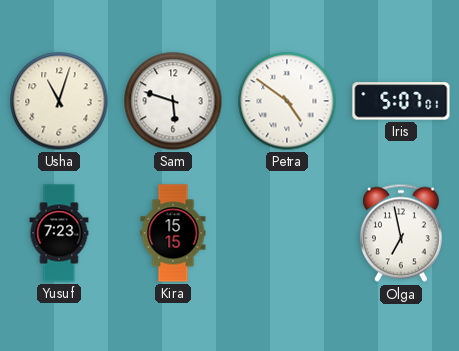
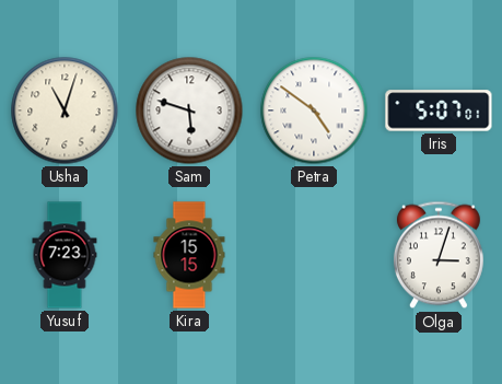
Olga: 6:58 -> 3:03
